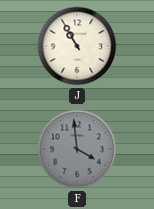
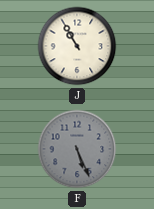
F: 3:59 -> 5:26
